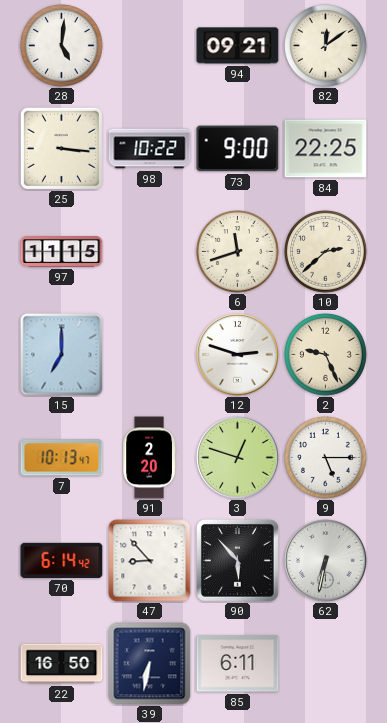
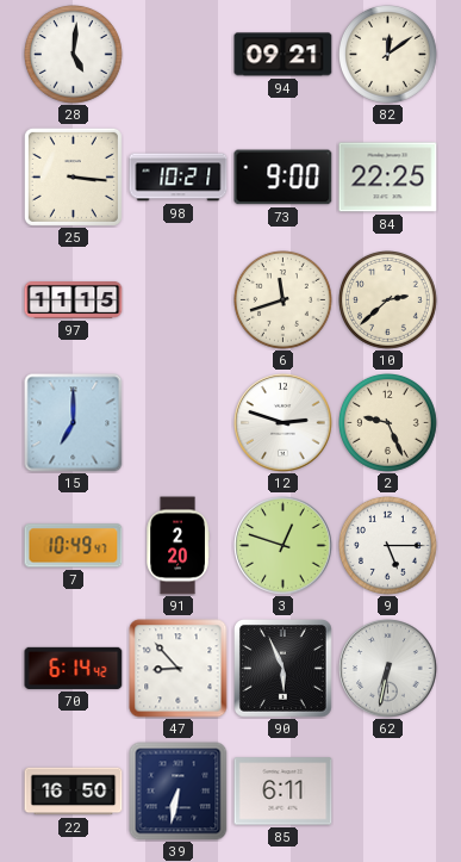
98: 10:22 -> 10:21
7: 10:13 -> 10:49
90: 5:53 -> 5:56
